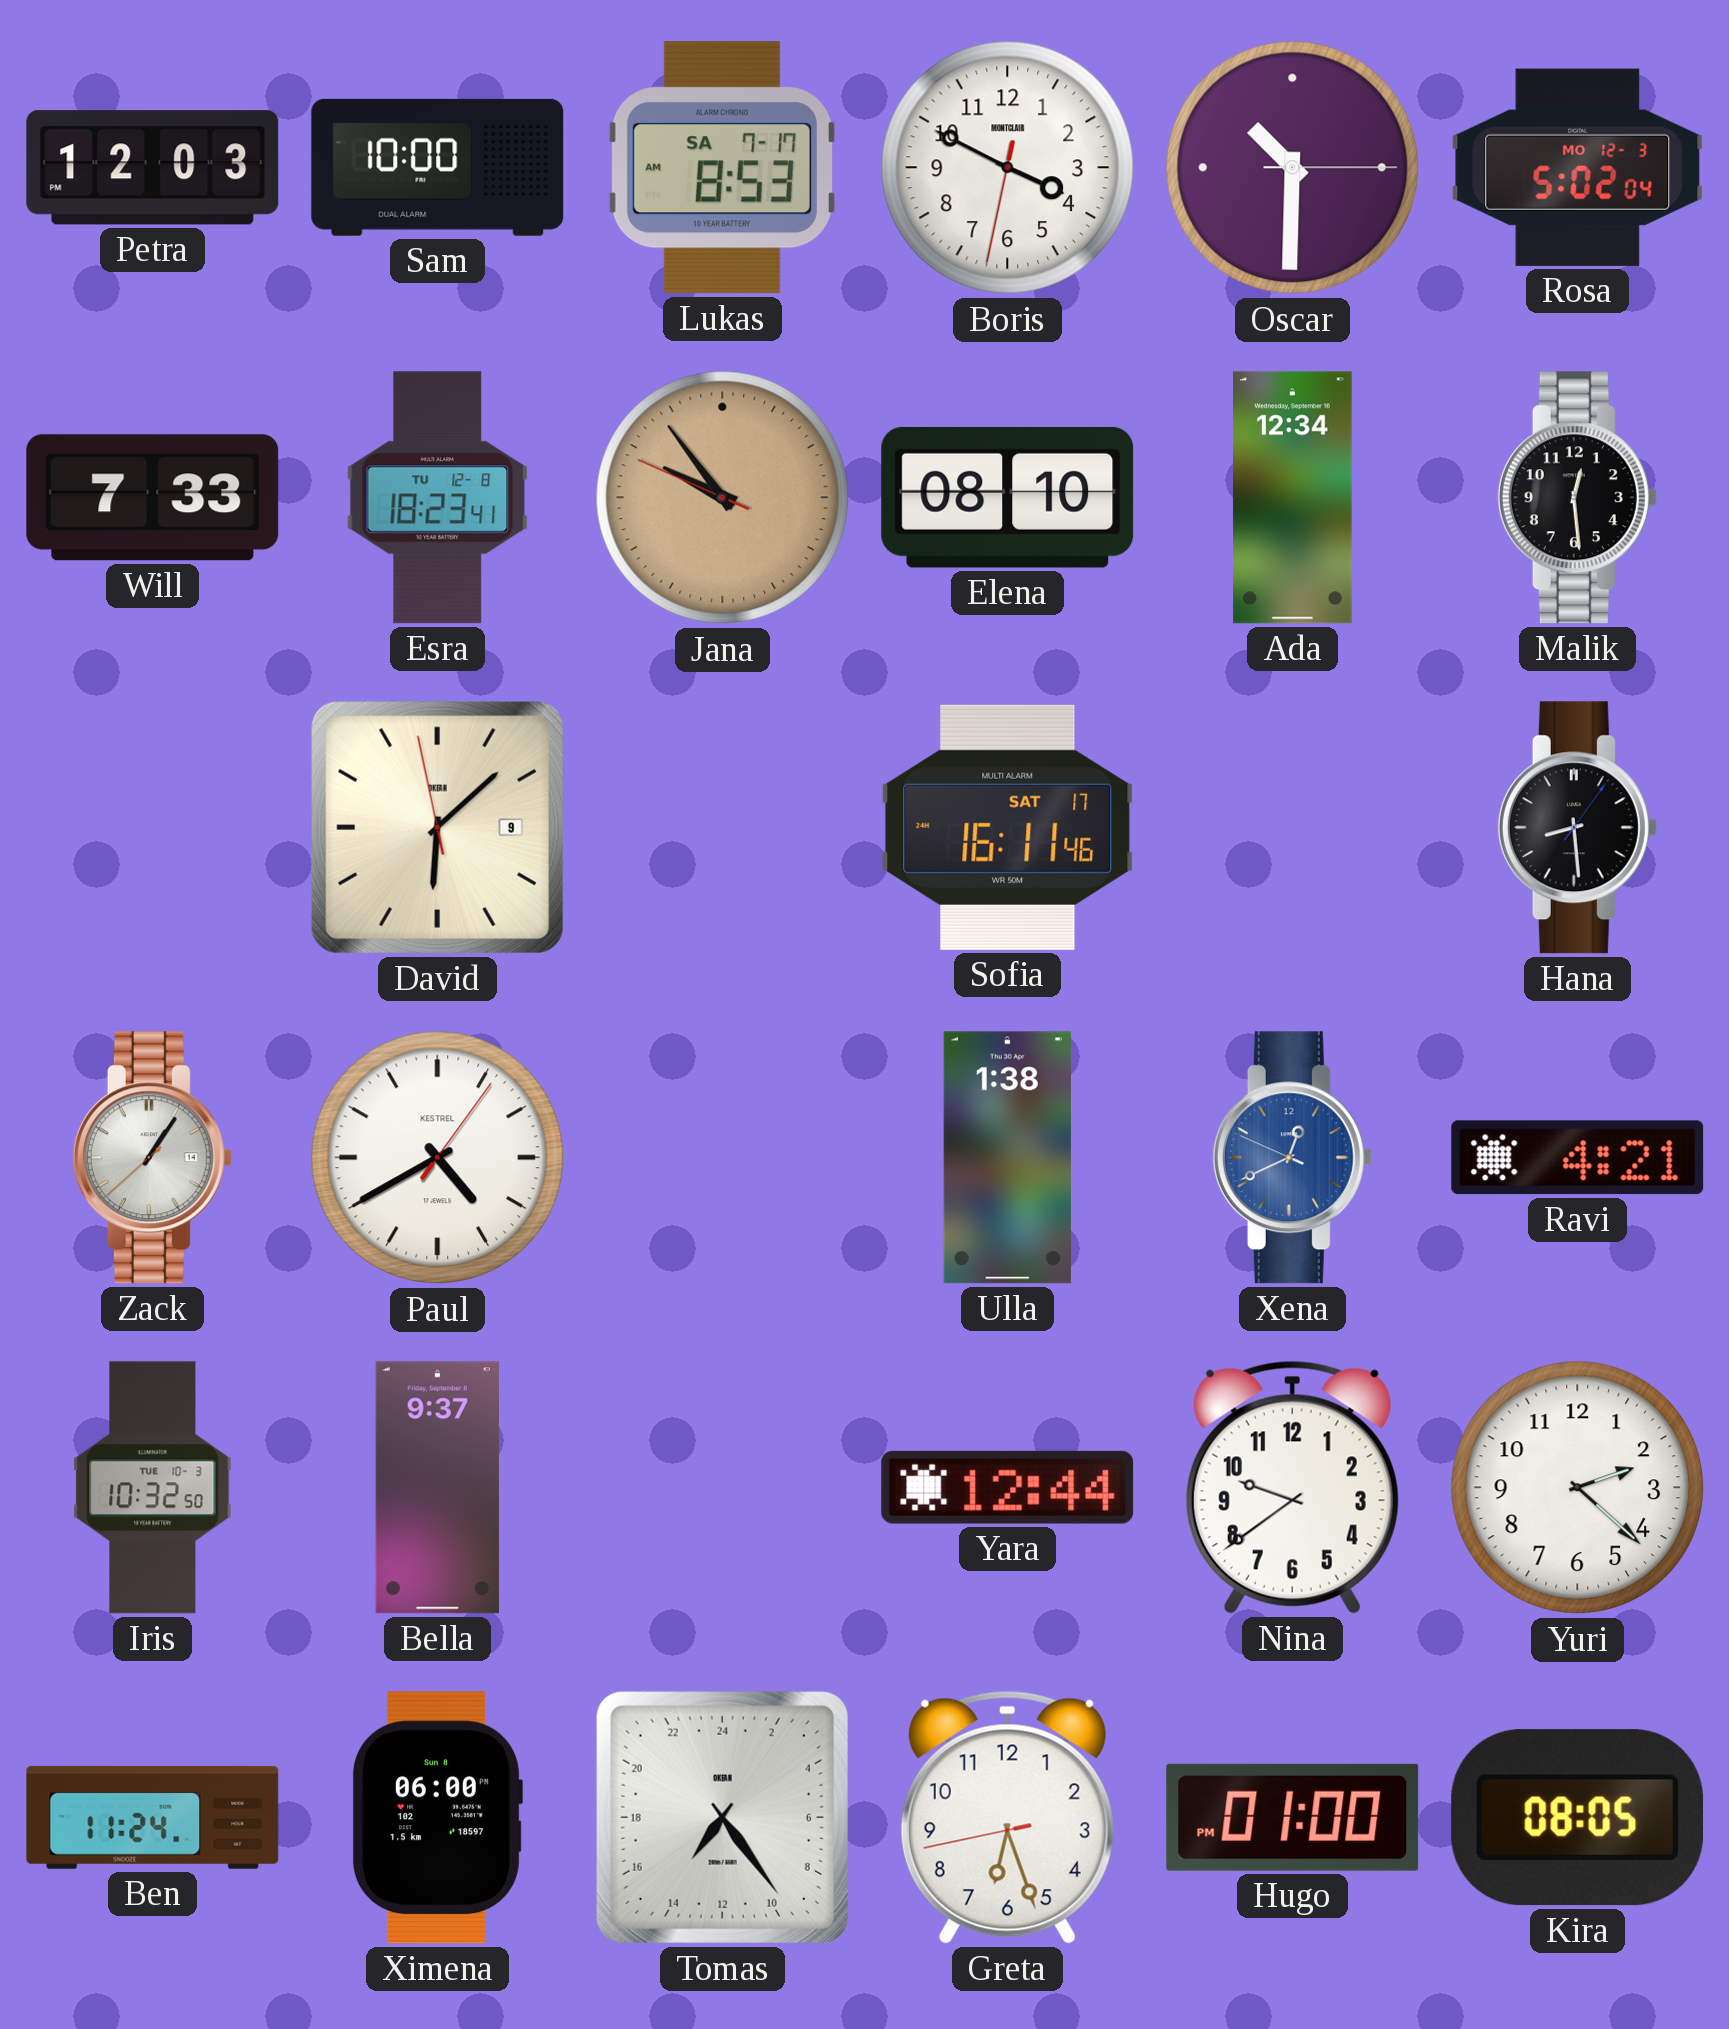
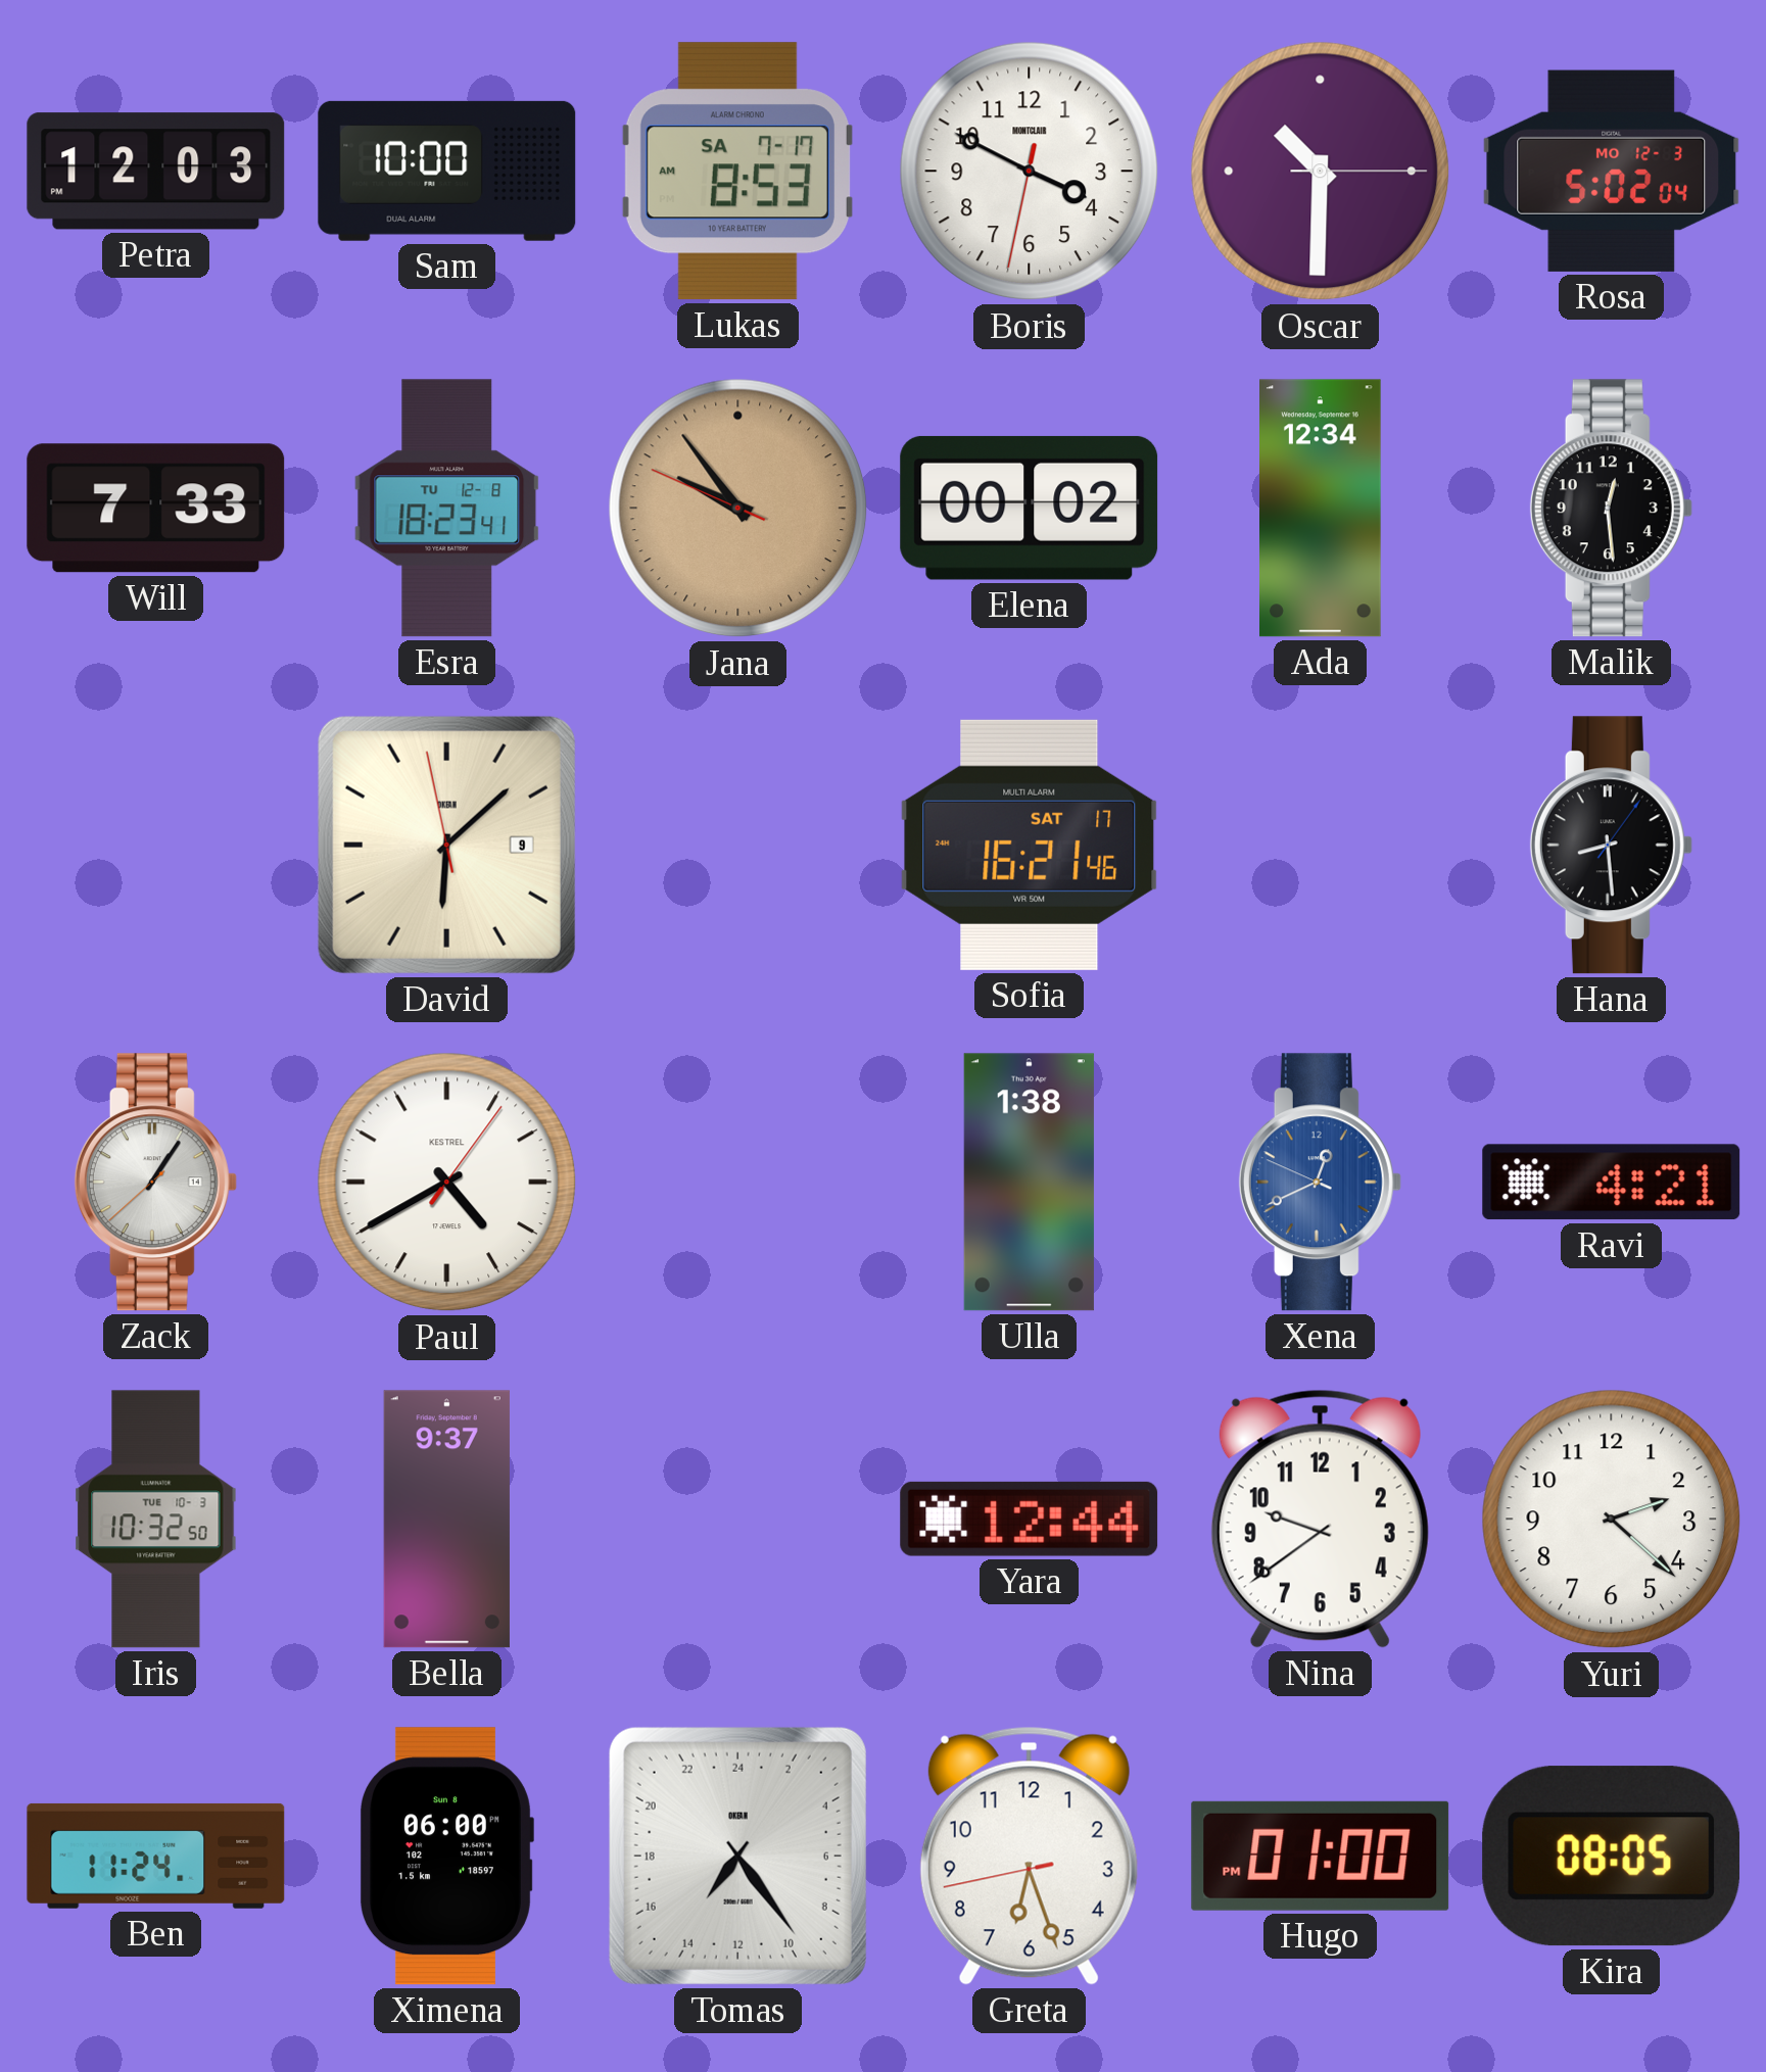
Elena: 08:10 -> 00:02
Sofia: 16:11 -> 16:21
